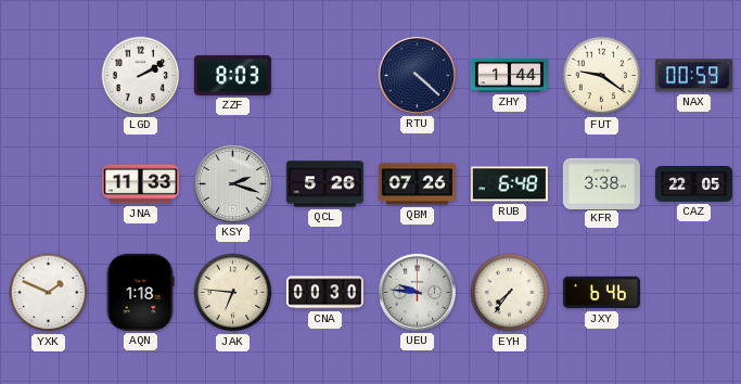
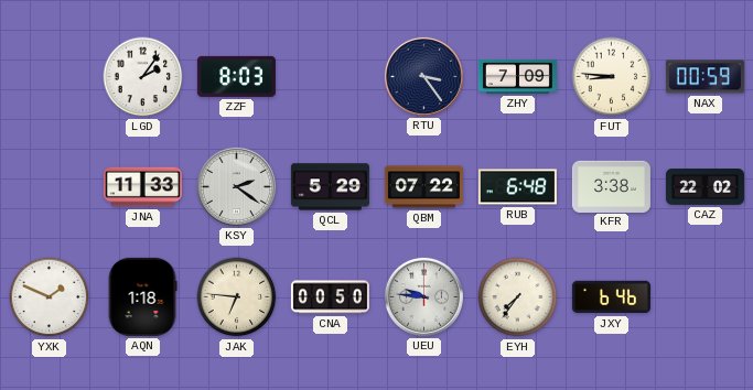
LGD: 2:10 -> 2:06
RTU: 4:22 -> 3:24
ZHY: 1:44 -> 7:09
FUT: 9:21 -> 8:46
KSY: 2:18 -> 2:21
QCL: 5:26 -> 5:29
QBM: 07:26 -> 07:22
CAZ: 22:05 -> 22:02
CNA: 00:30 -> 00:50
